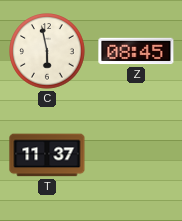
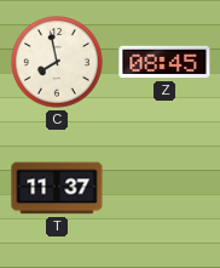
C: 5:58 -> 7:58
